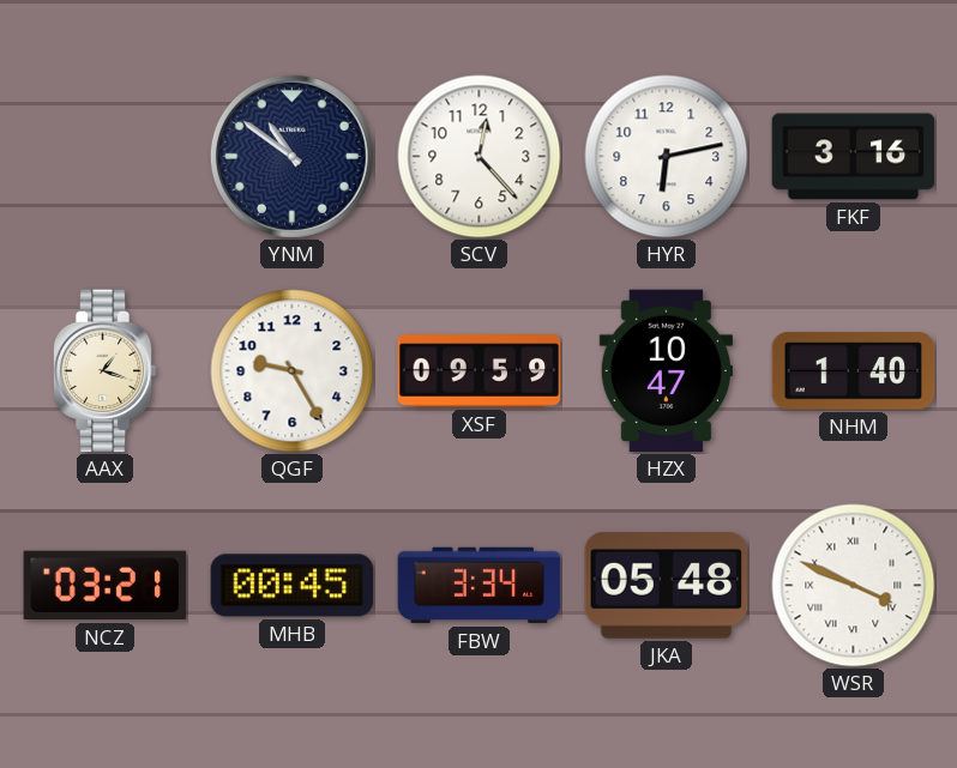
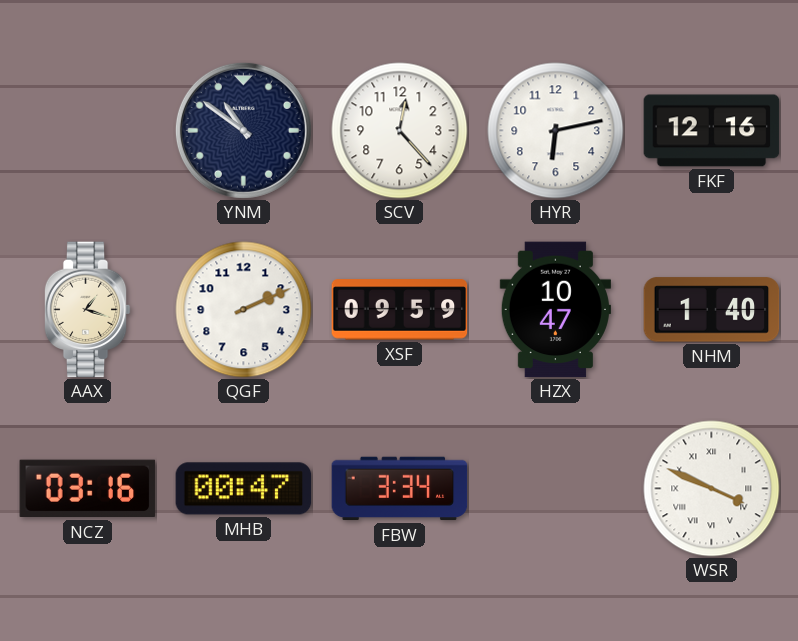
FKF: 3:16 -> 12:16
QGF: 9:25 -> 2:11
NCZ: 03:21 -> 03:16
MHB: 00:45 -> 00:47
JKA: 05:48 -> none
